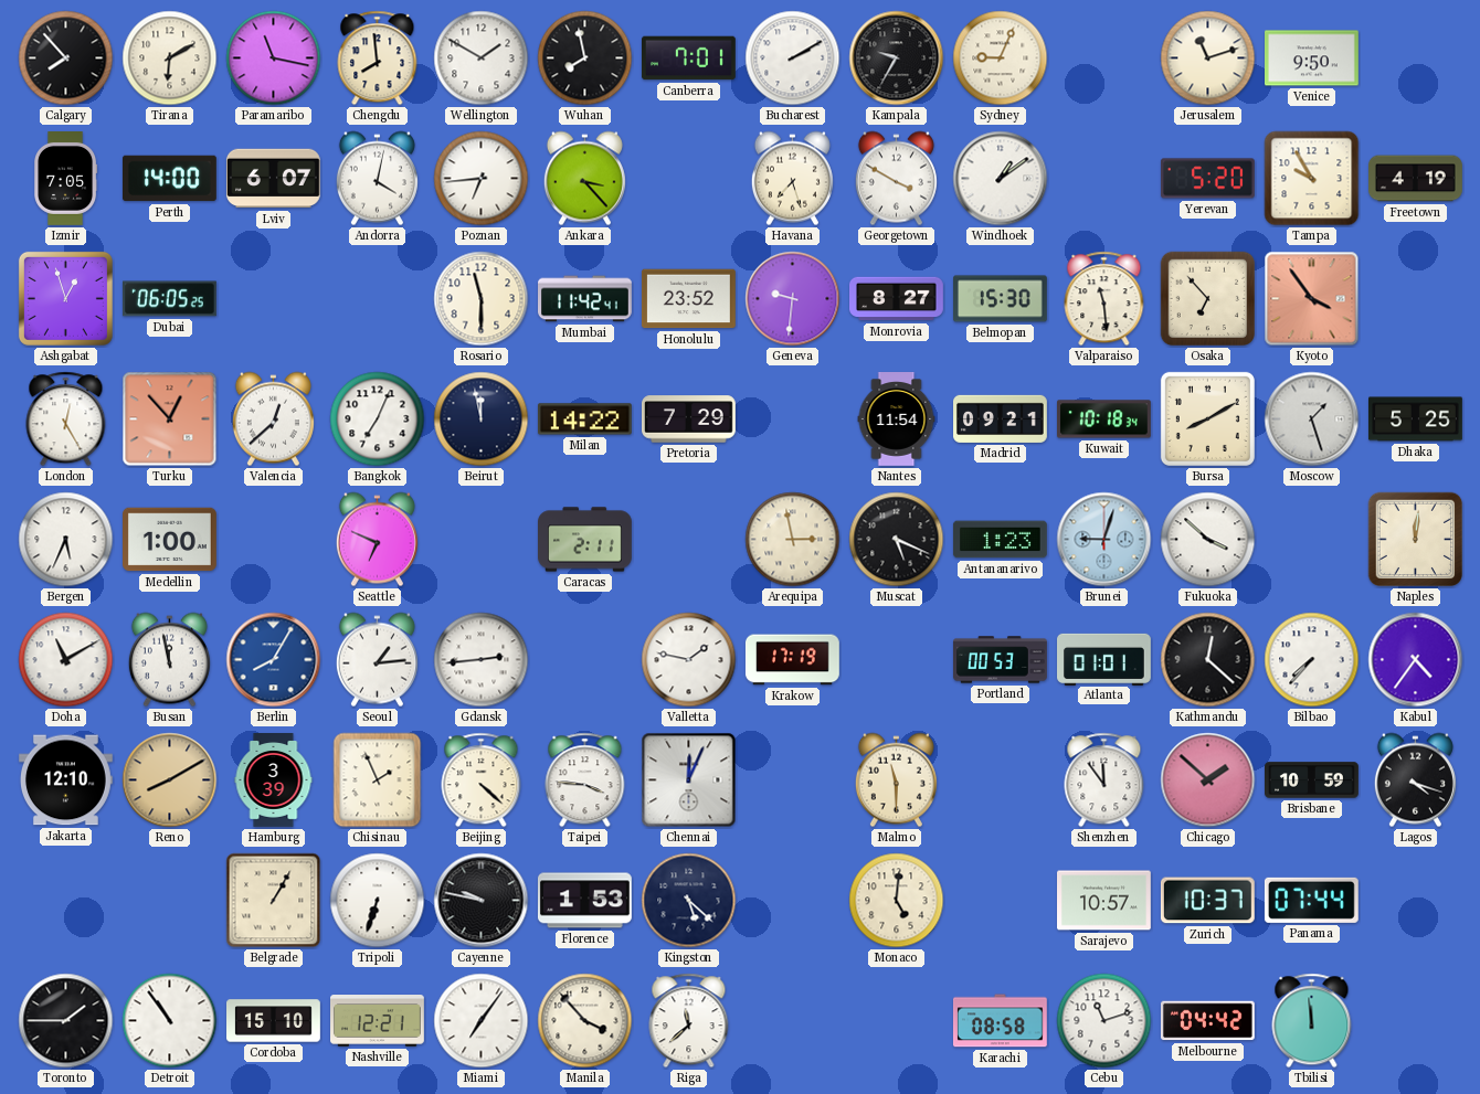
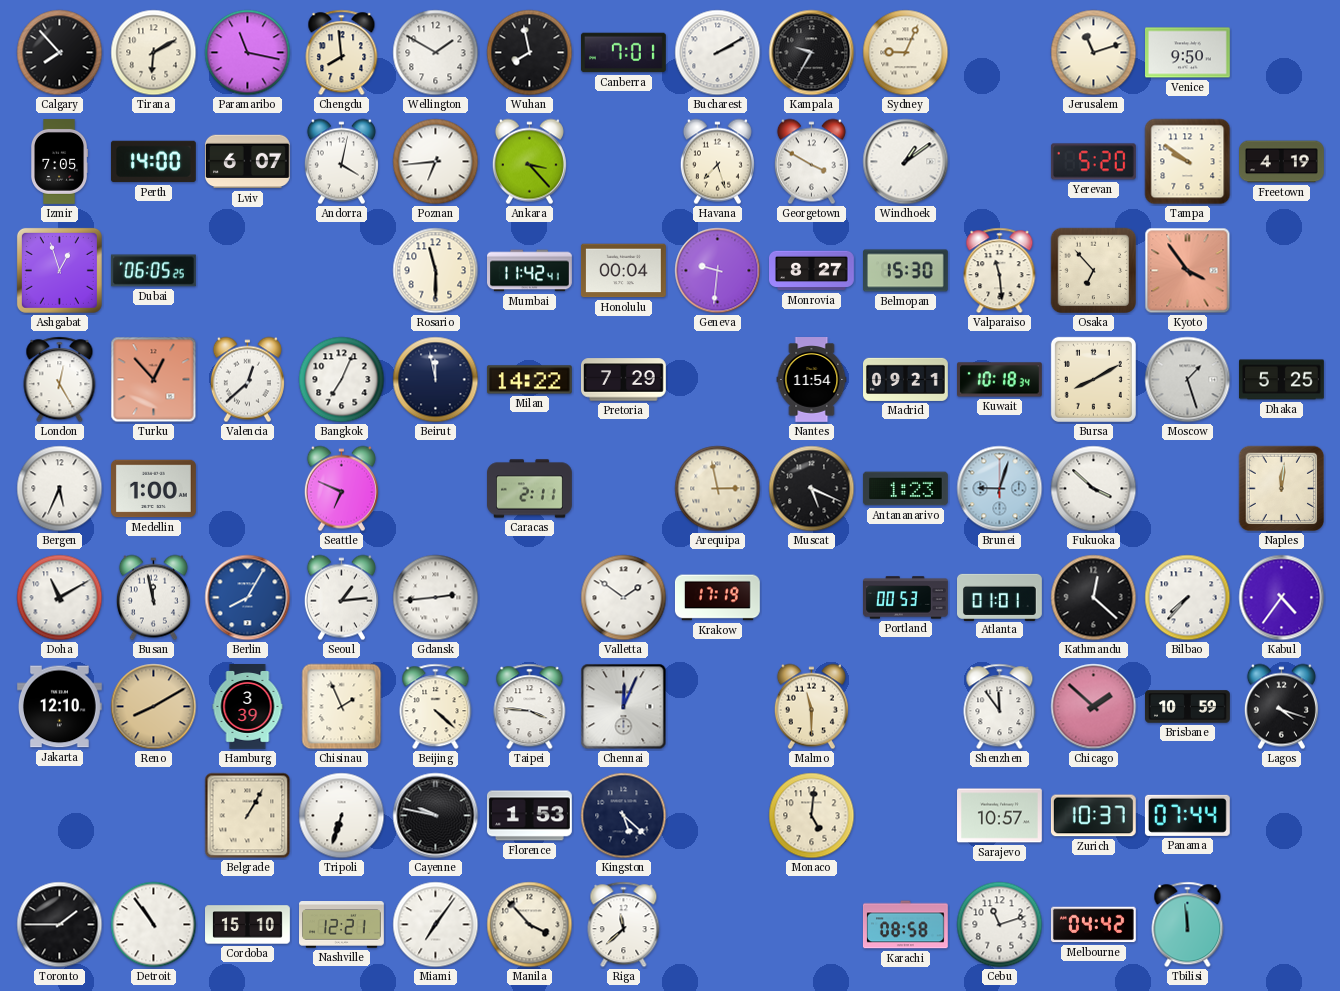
Tampa: 9:55 -> 9:51
Honolulu: 23:52 -> 00:04
Valletta: 1:47 -> 1:51
